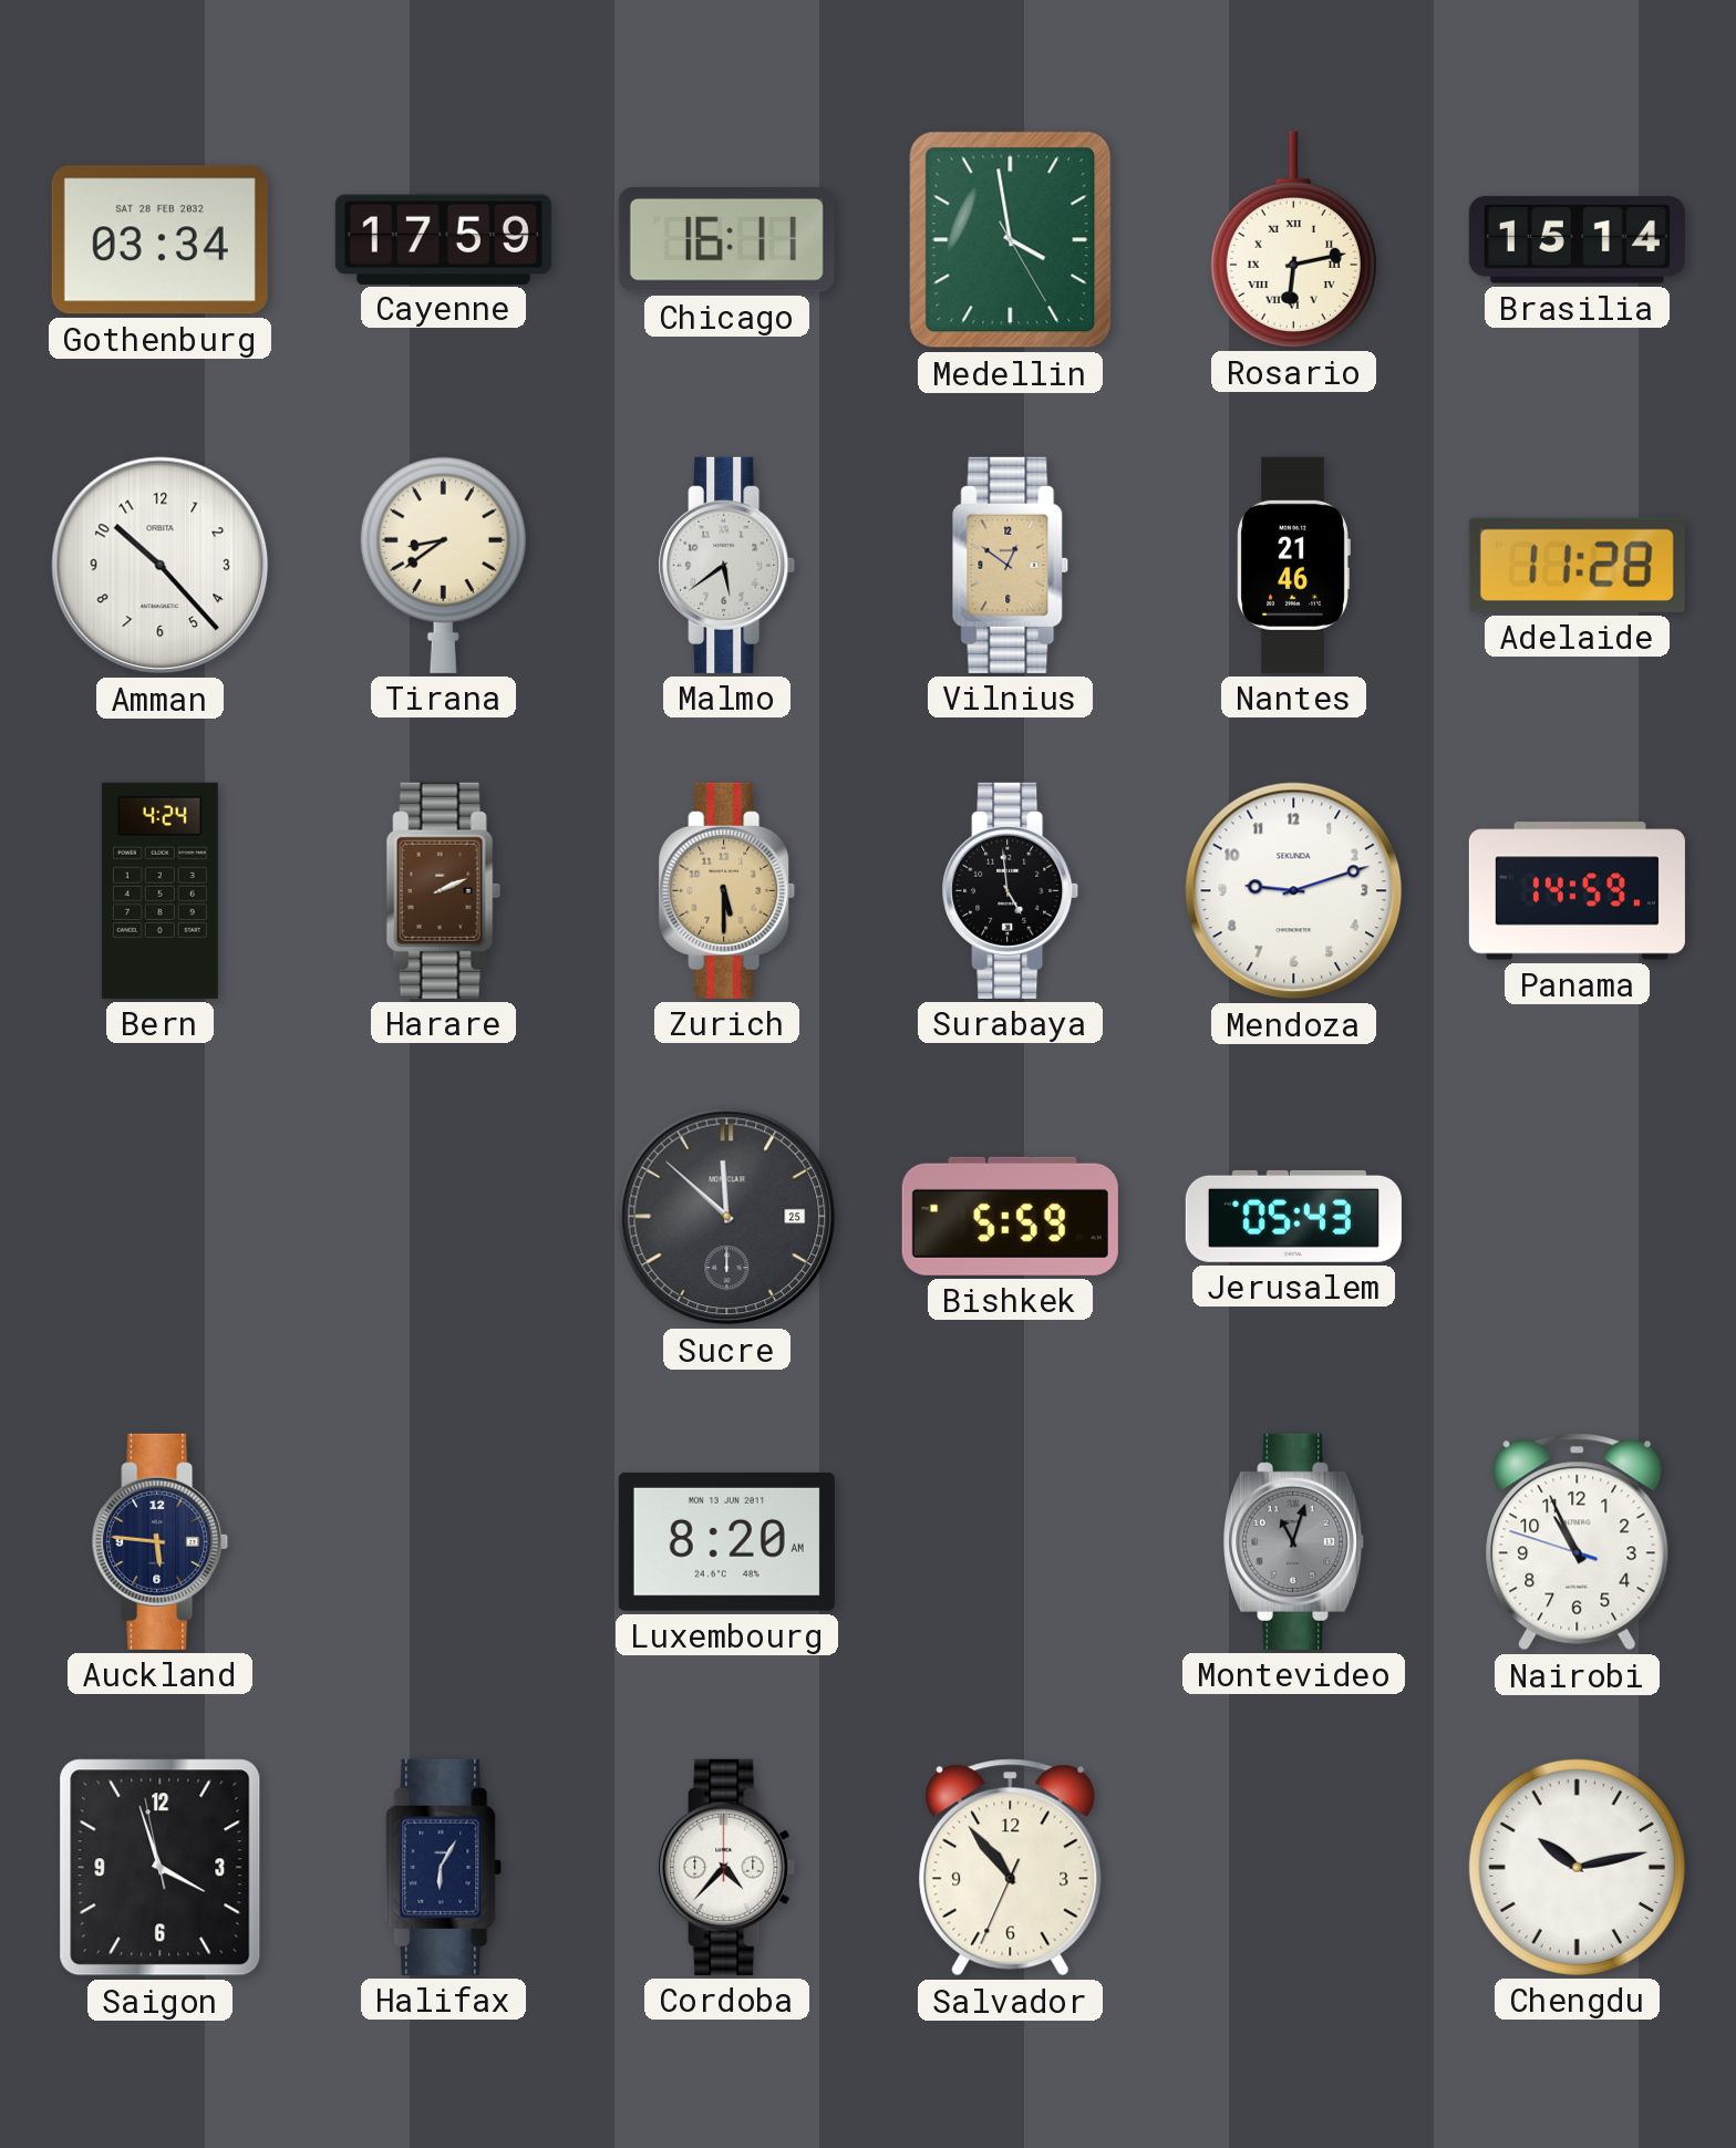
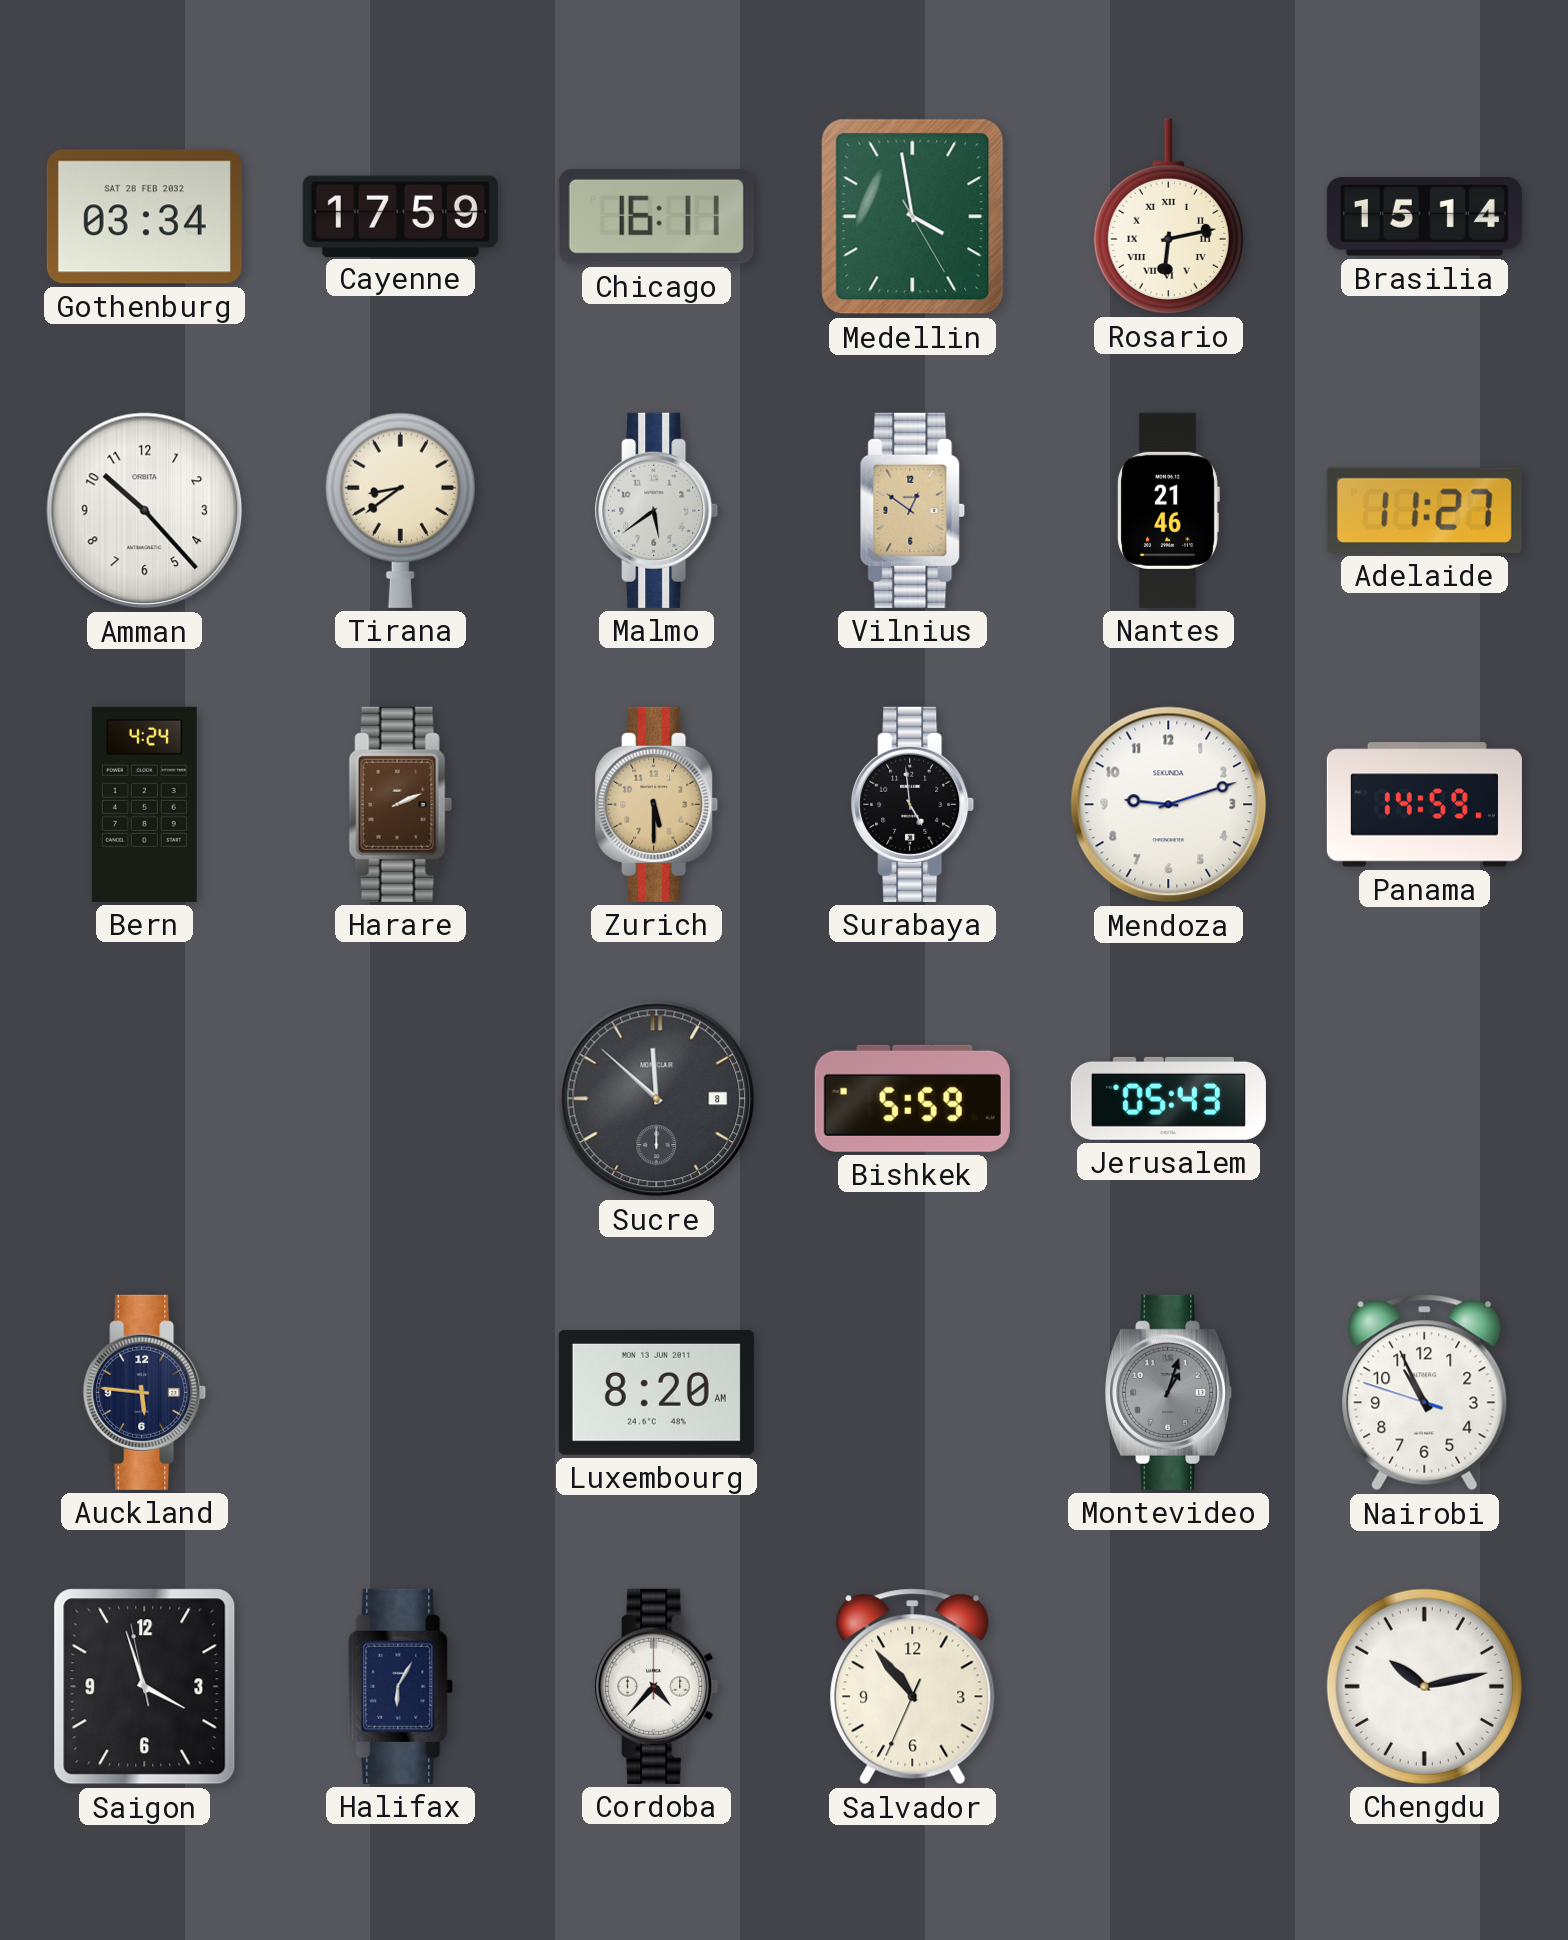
Adelaide: 11:28 -> 11:27
Sucre date: 25 -> 8
Montevideo: 11:03 -> 1:03
